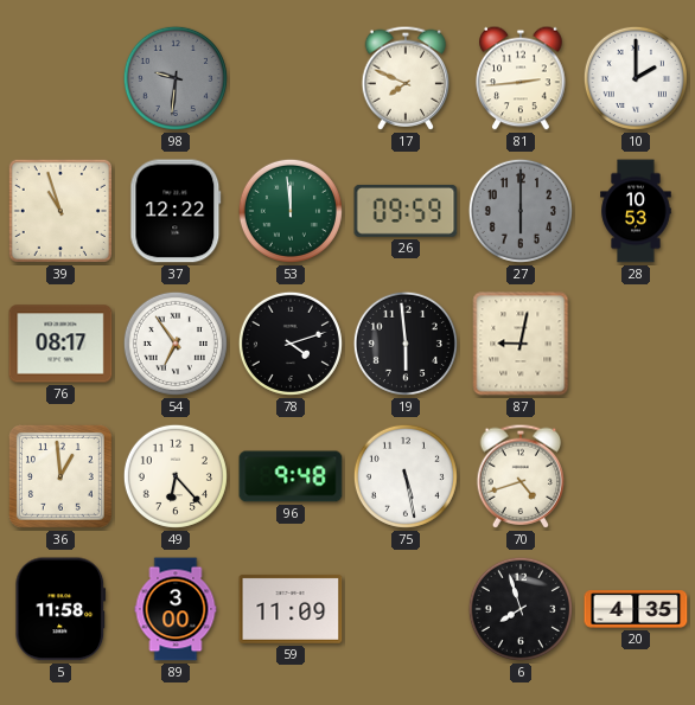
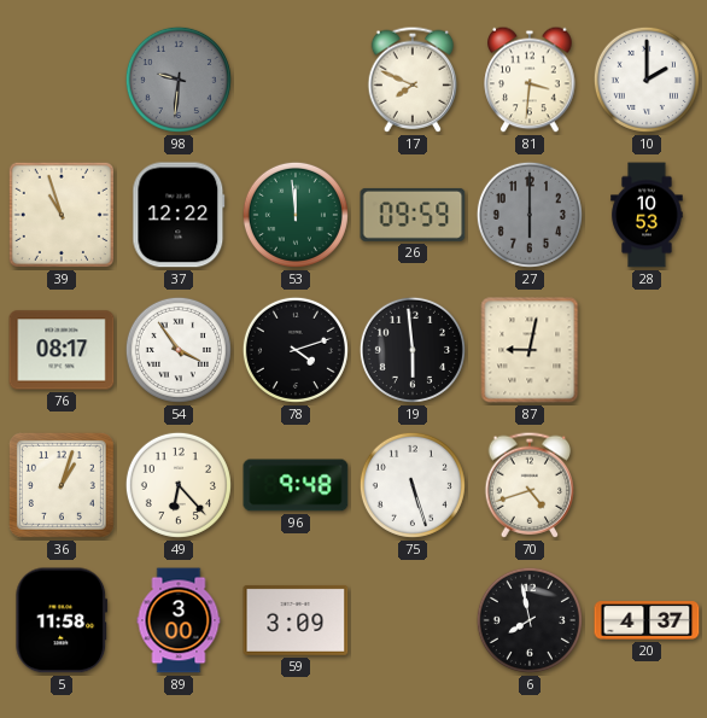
81: 2:44 -> 3:31
54: 6:54 -> 3:54
36: 12:59 -> 1:03
75: 5:28 -> 5:27
59: 11:09 -> 3:09
6: 7:57 -> 7:58
20: 4:35 -> 4:37
